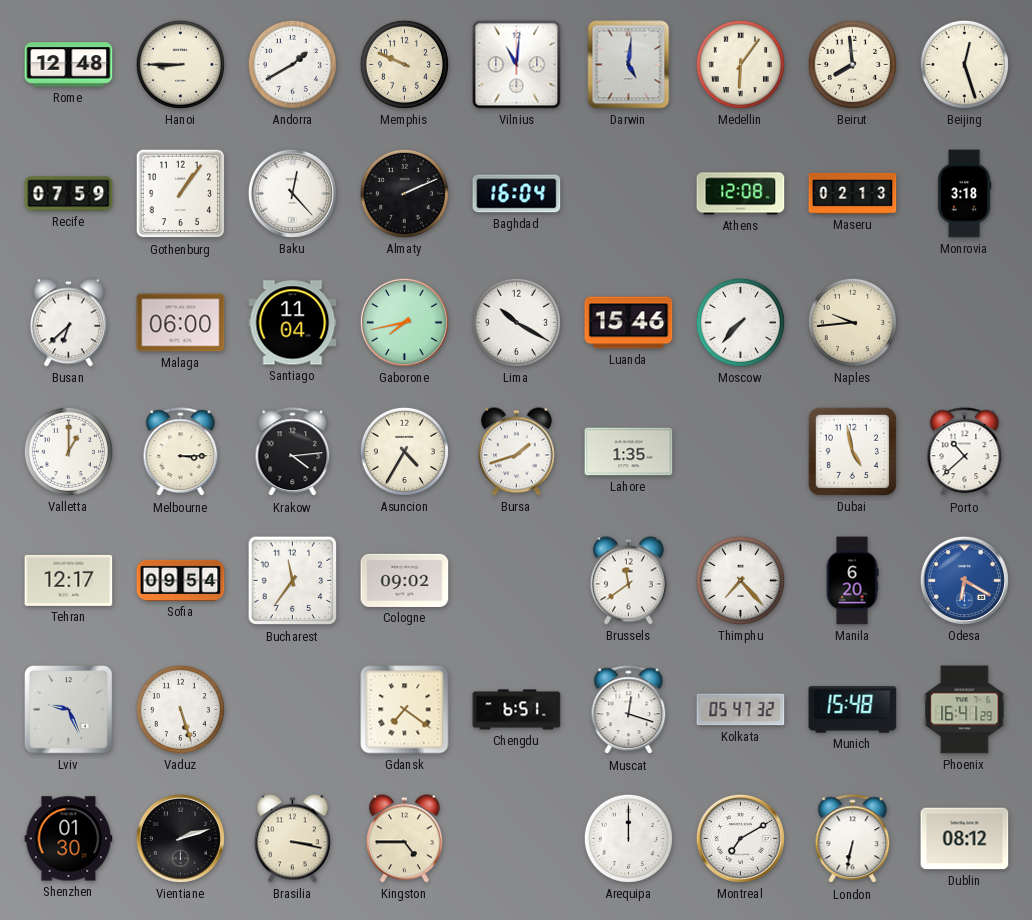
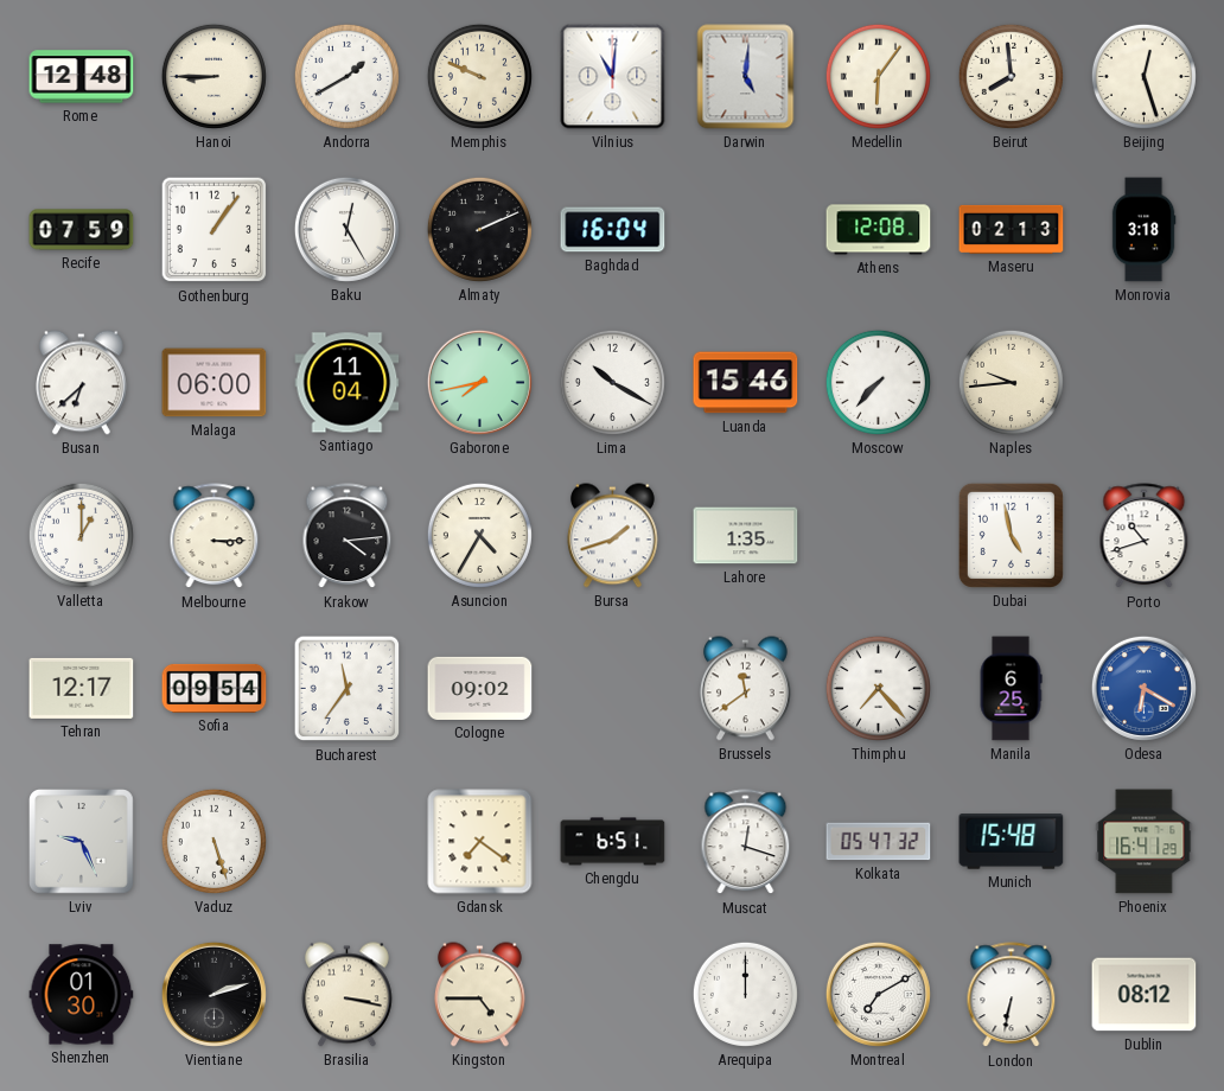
Baku: 12:23 -> 12:25
Porto: 10:38 -> 10:42
Manila: 6:20 -> 6:25
